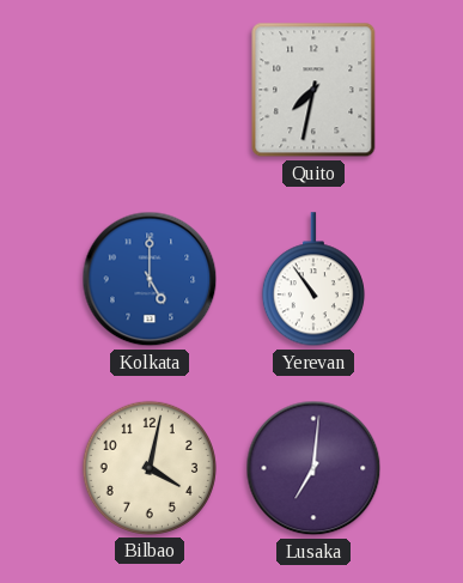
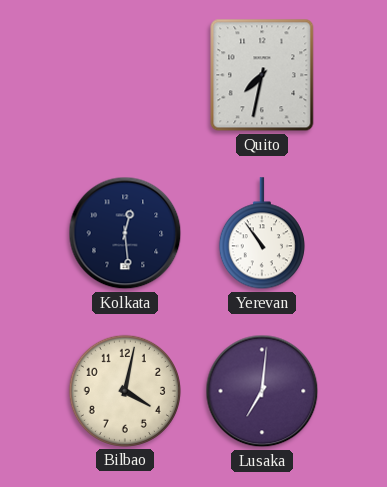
Kolkata: 5:00 -> 12:29
Kolkata dial: blue -> navy
